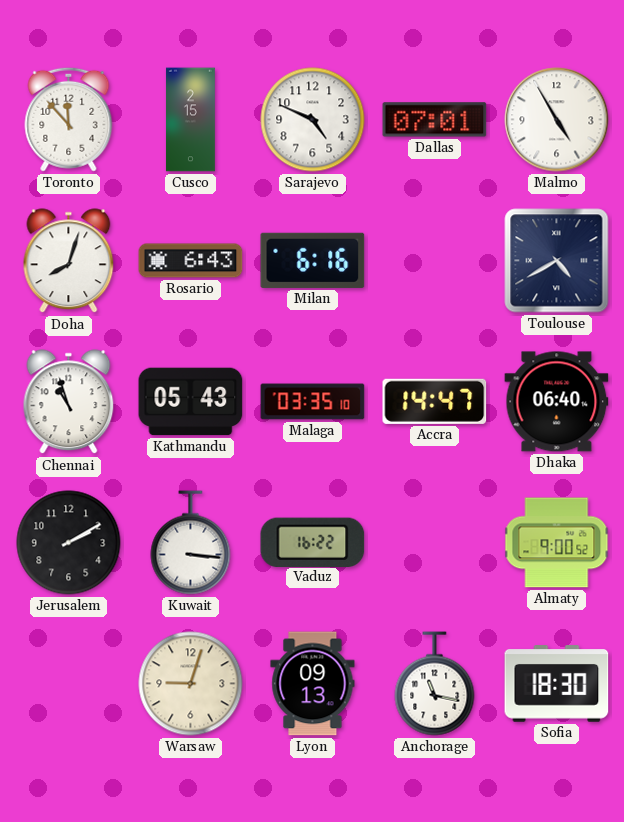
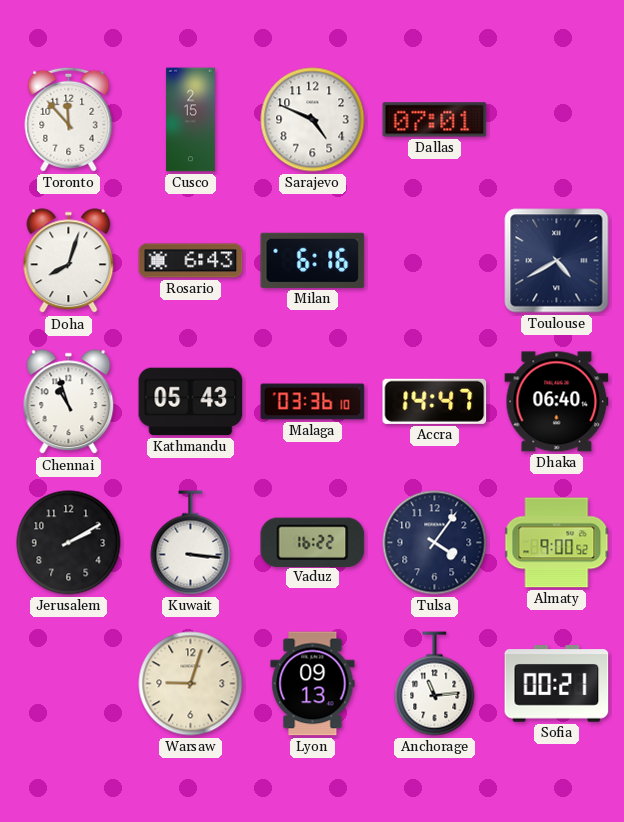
Malmo: 4:55 -> none
Malaga: 03:35 -> 03:36
Tulsa: none -> 4:06
Anchorage: 11:17 -> 11:14
Sofia: 18:30 -> 00:21
